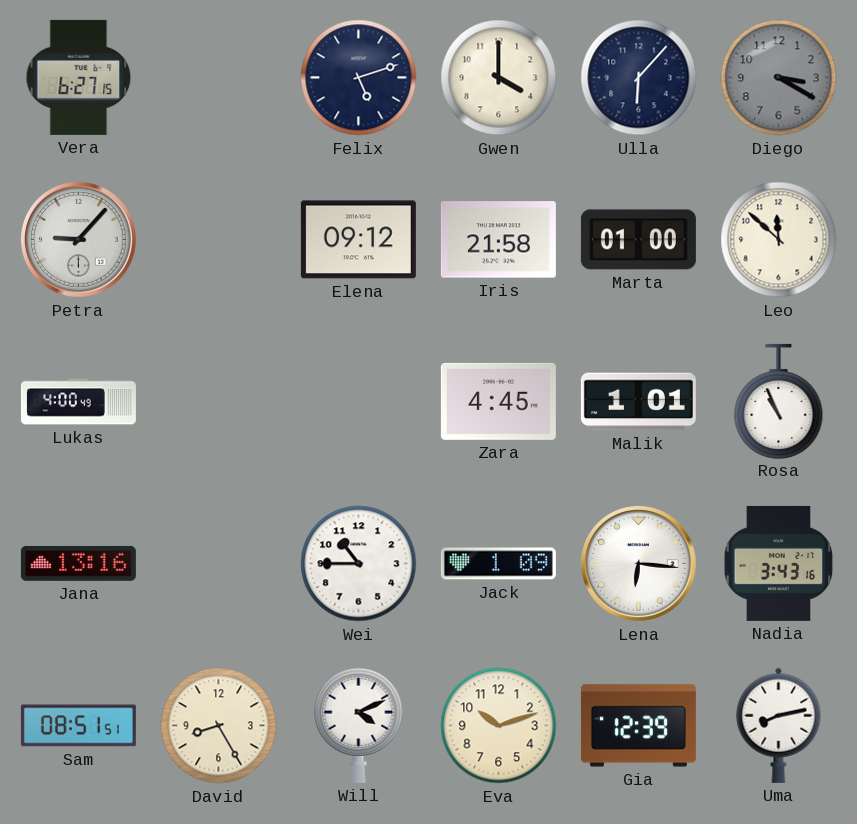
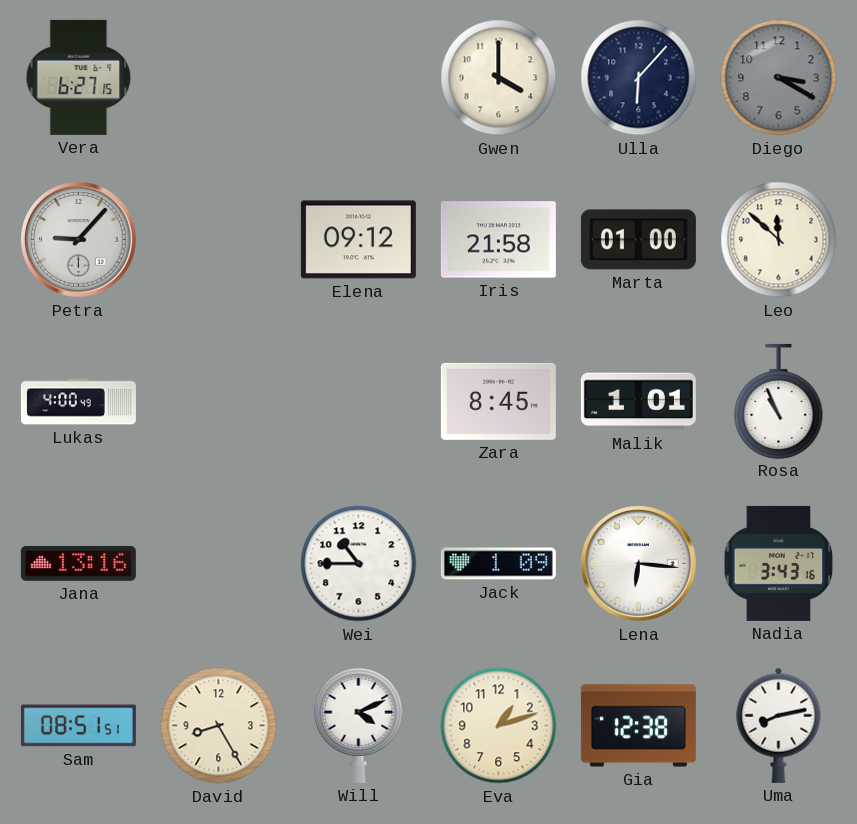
Felix: 5:12 -> none
Zara: 4:45 -> 8:45
Eva: 10:12 -> 1:12
Gia: 12:39 -> 12:38
